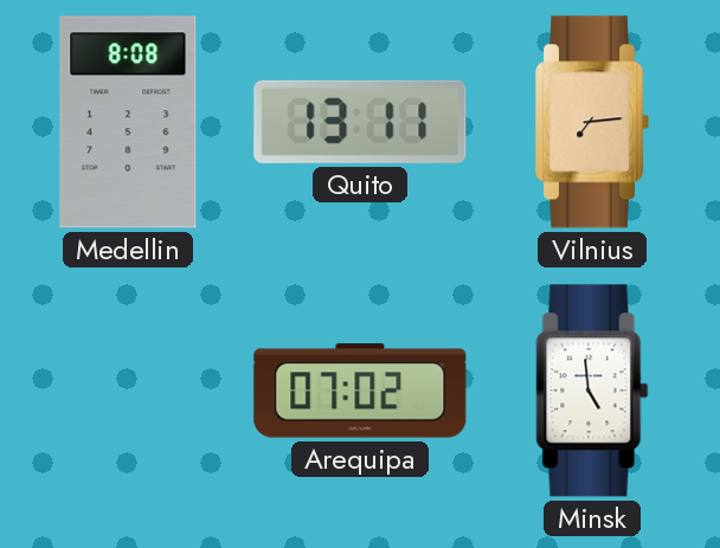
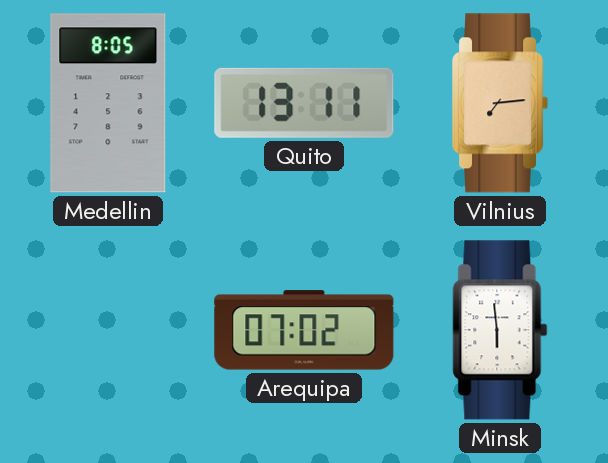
Medellin: 8:08 -> 8:05
Minsk: 4:59 -> 5:59
